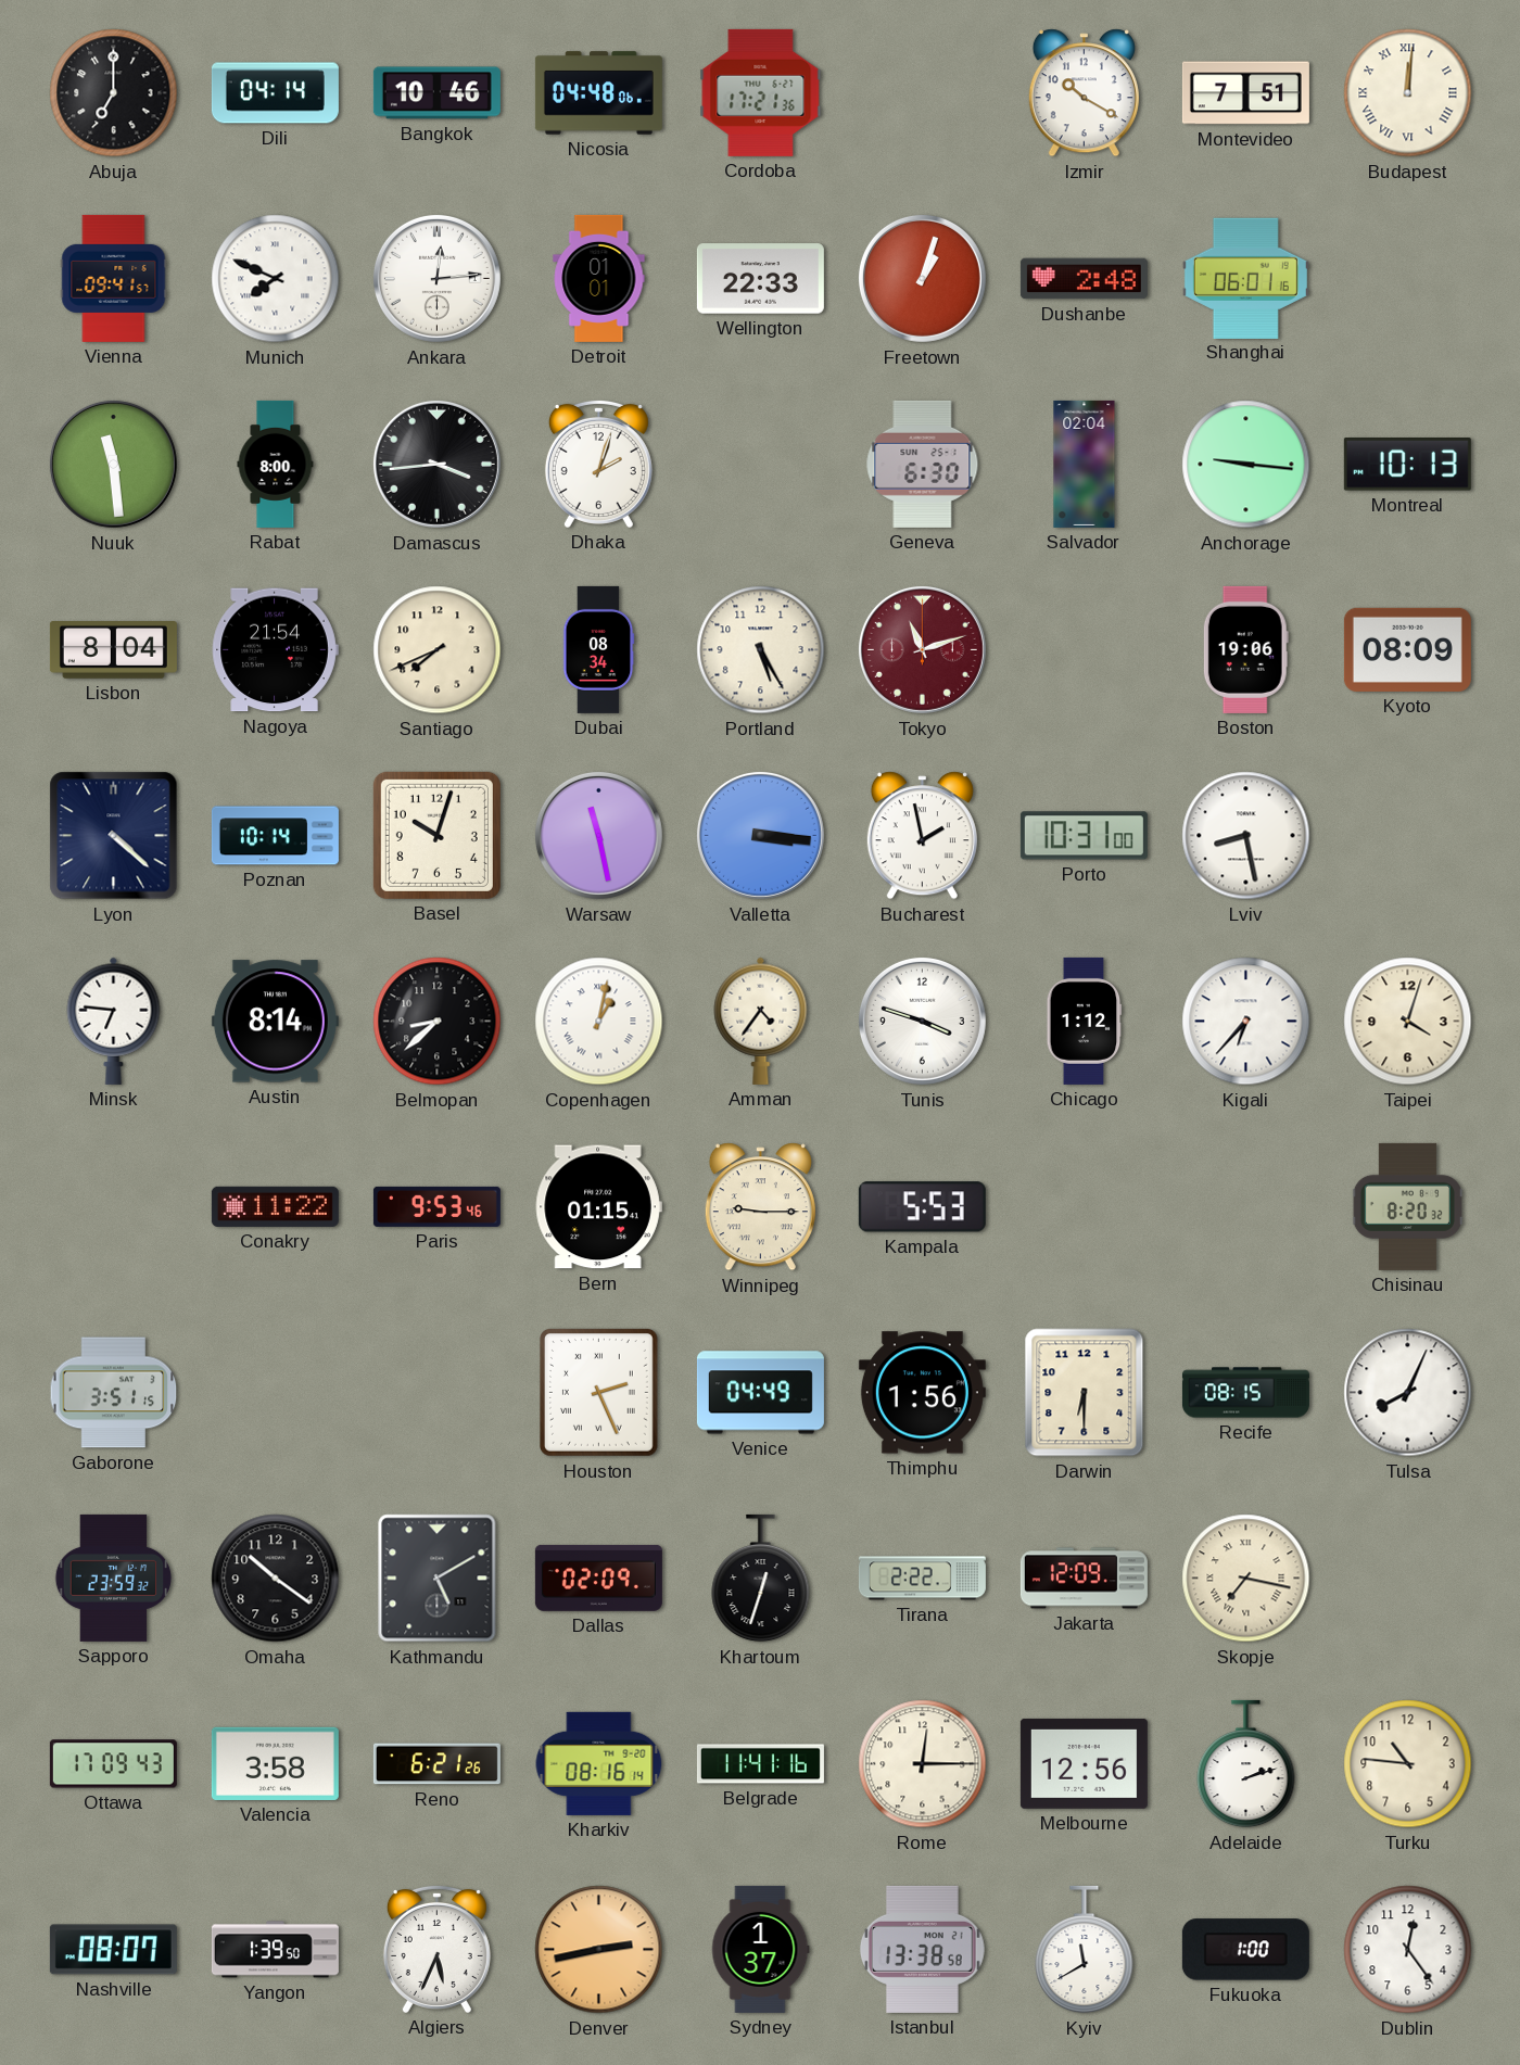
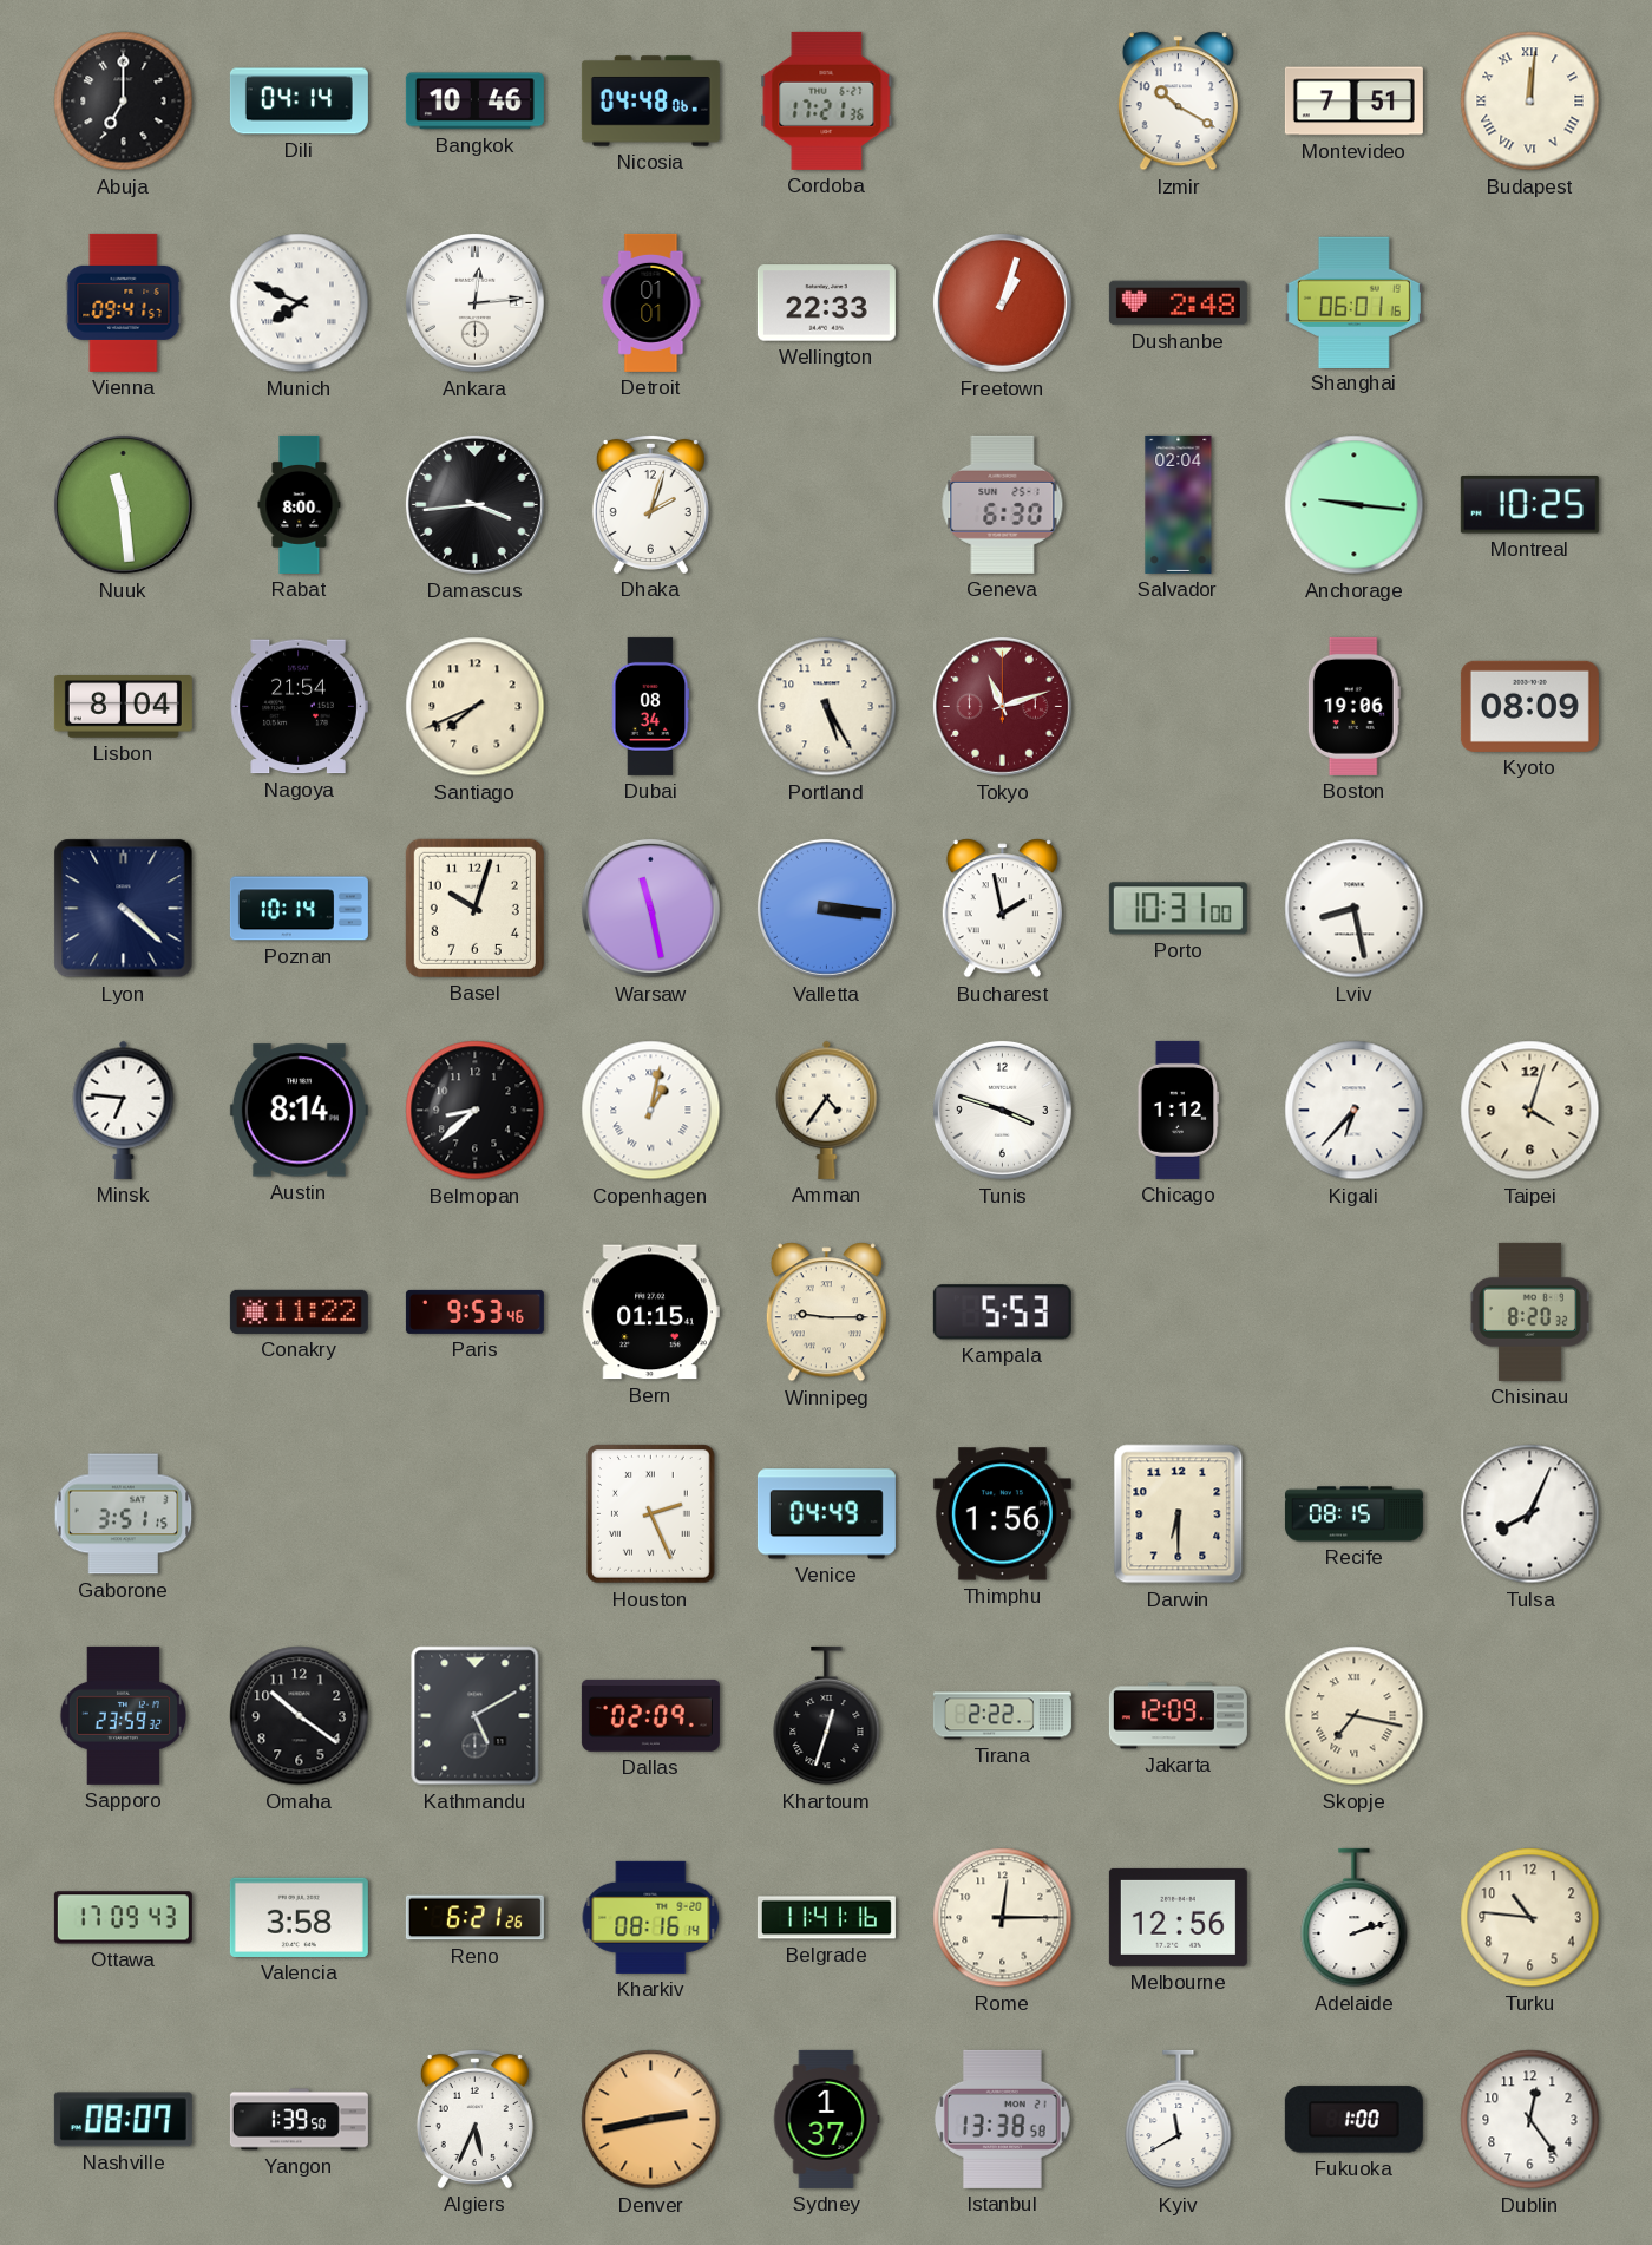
Montreal: 10:13 -> 10:25
